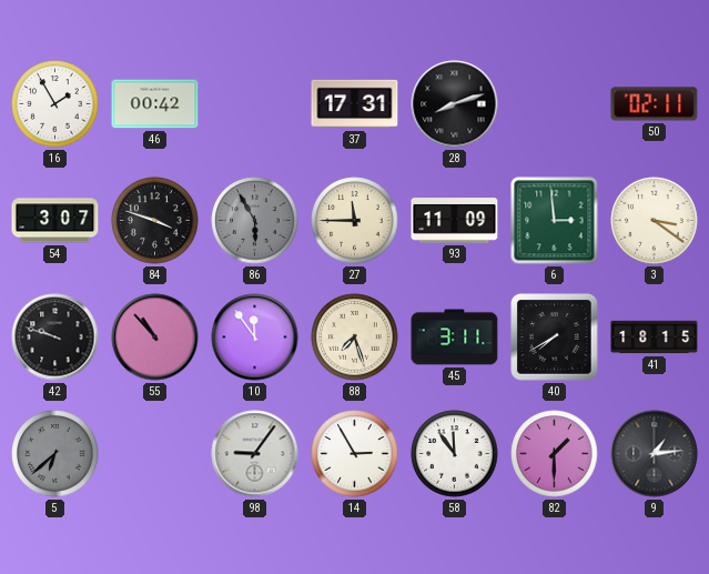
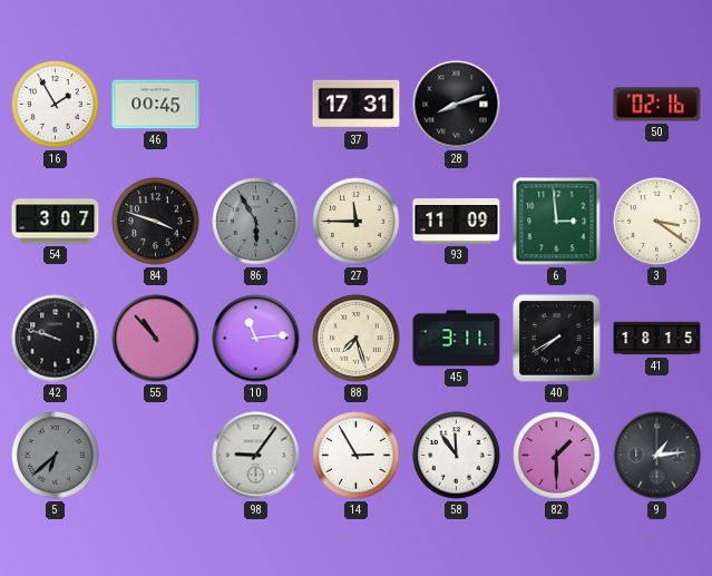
46: 00:42 -> 00:45
50: 02:11 -> 02:16
10: 11:54 -> 11:14
